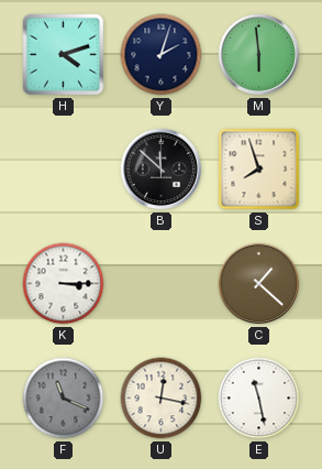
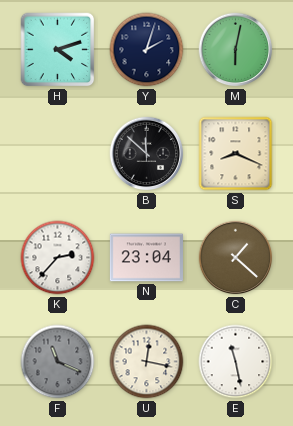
M: 5:59 -> 6:02
S: 7:57 -> 8:19
K: 3:15 -> 2:37
N: none -> 23:04
